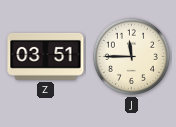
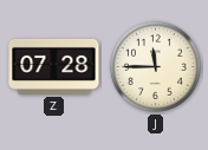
Z: 03:51 -> 07:28
